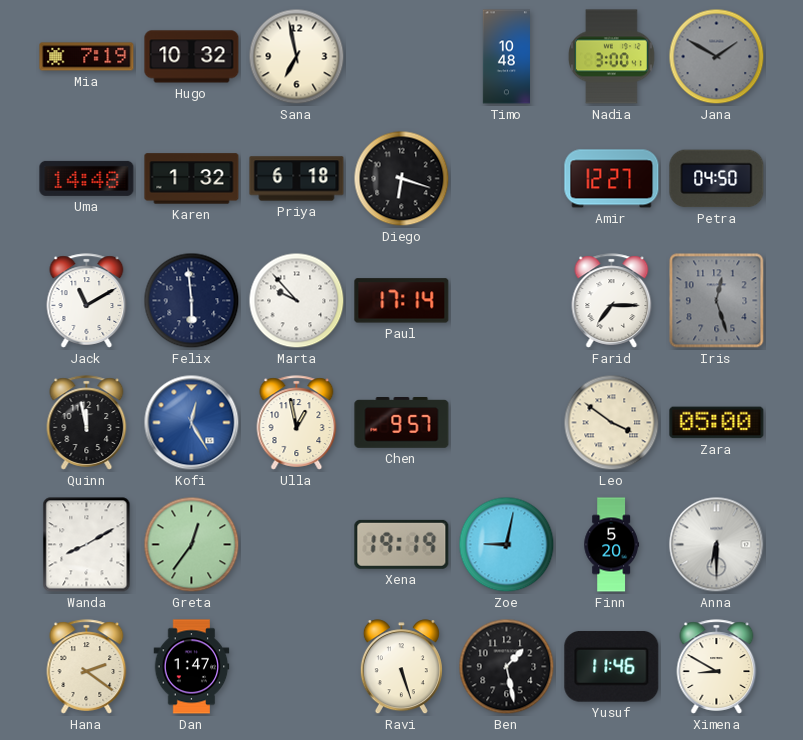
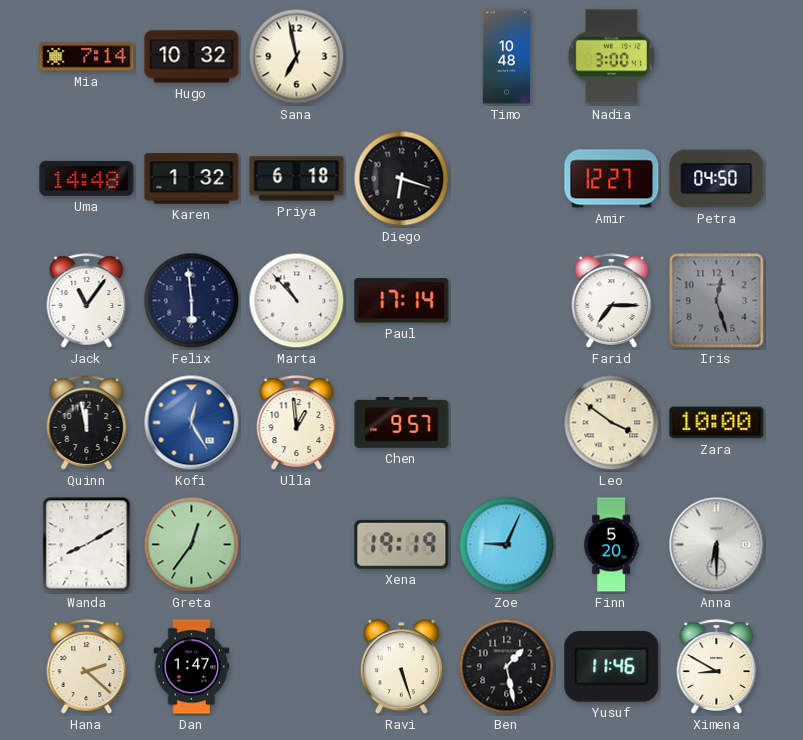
Mia: 7:19 -> 7:14
Jana: 1:50 -> none
Jack: 11:10 -> 11:06
Marta: 9:53 -> 10:53
Ulla: 12:58 -> 12:59
Zara: 05:00 -> 10:00
Zoe: 9:02 -> 9:04
Hana: 2:21 -> 2:22
